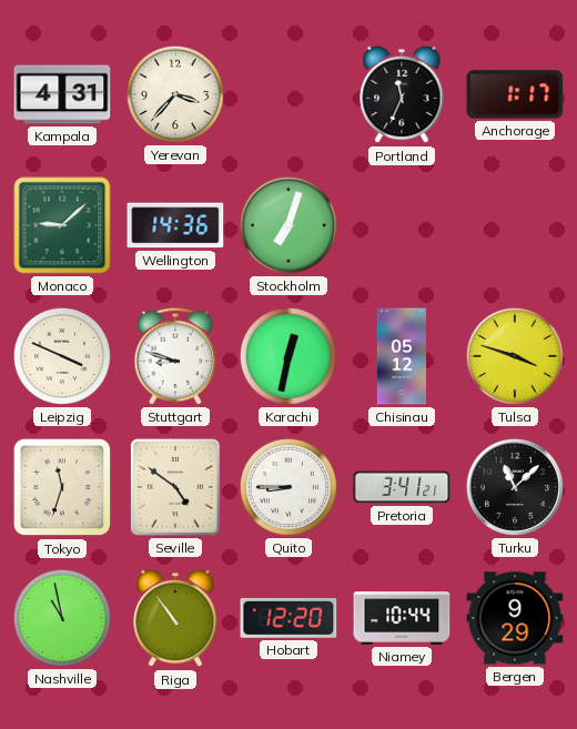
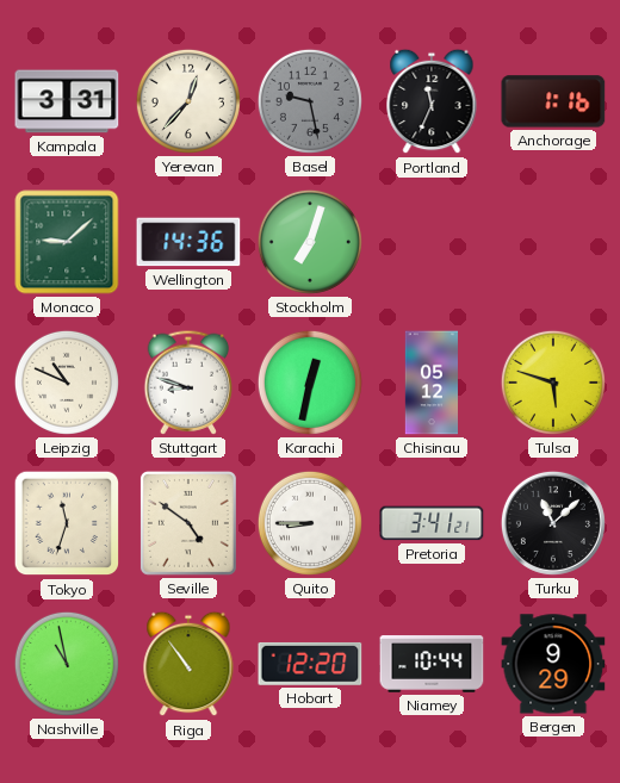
Kampala: 4:31 -> 3:31
Yerevan: 3:37 -> 12:37
Basel: none -> 9:28
Anchorage: 1:17 -> 1:16
Leipzig: 3:49 -> 10:49
Tulsa: 3:48 -> 5:48
